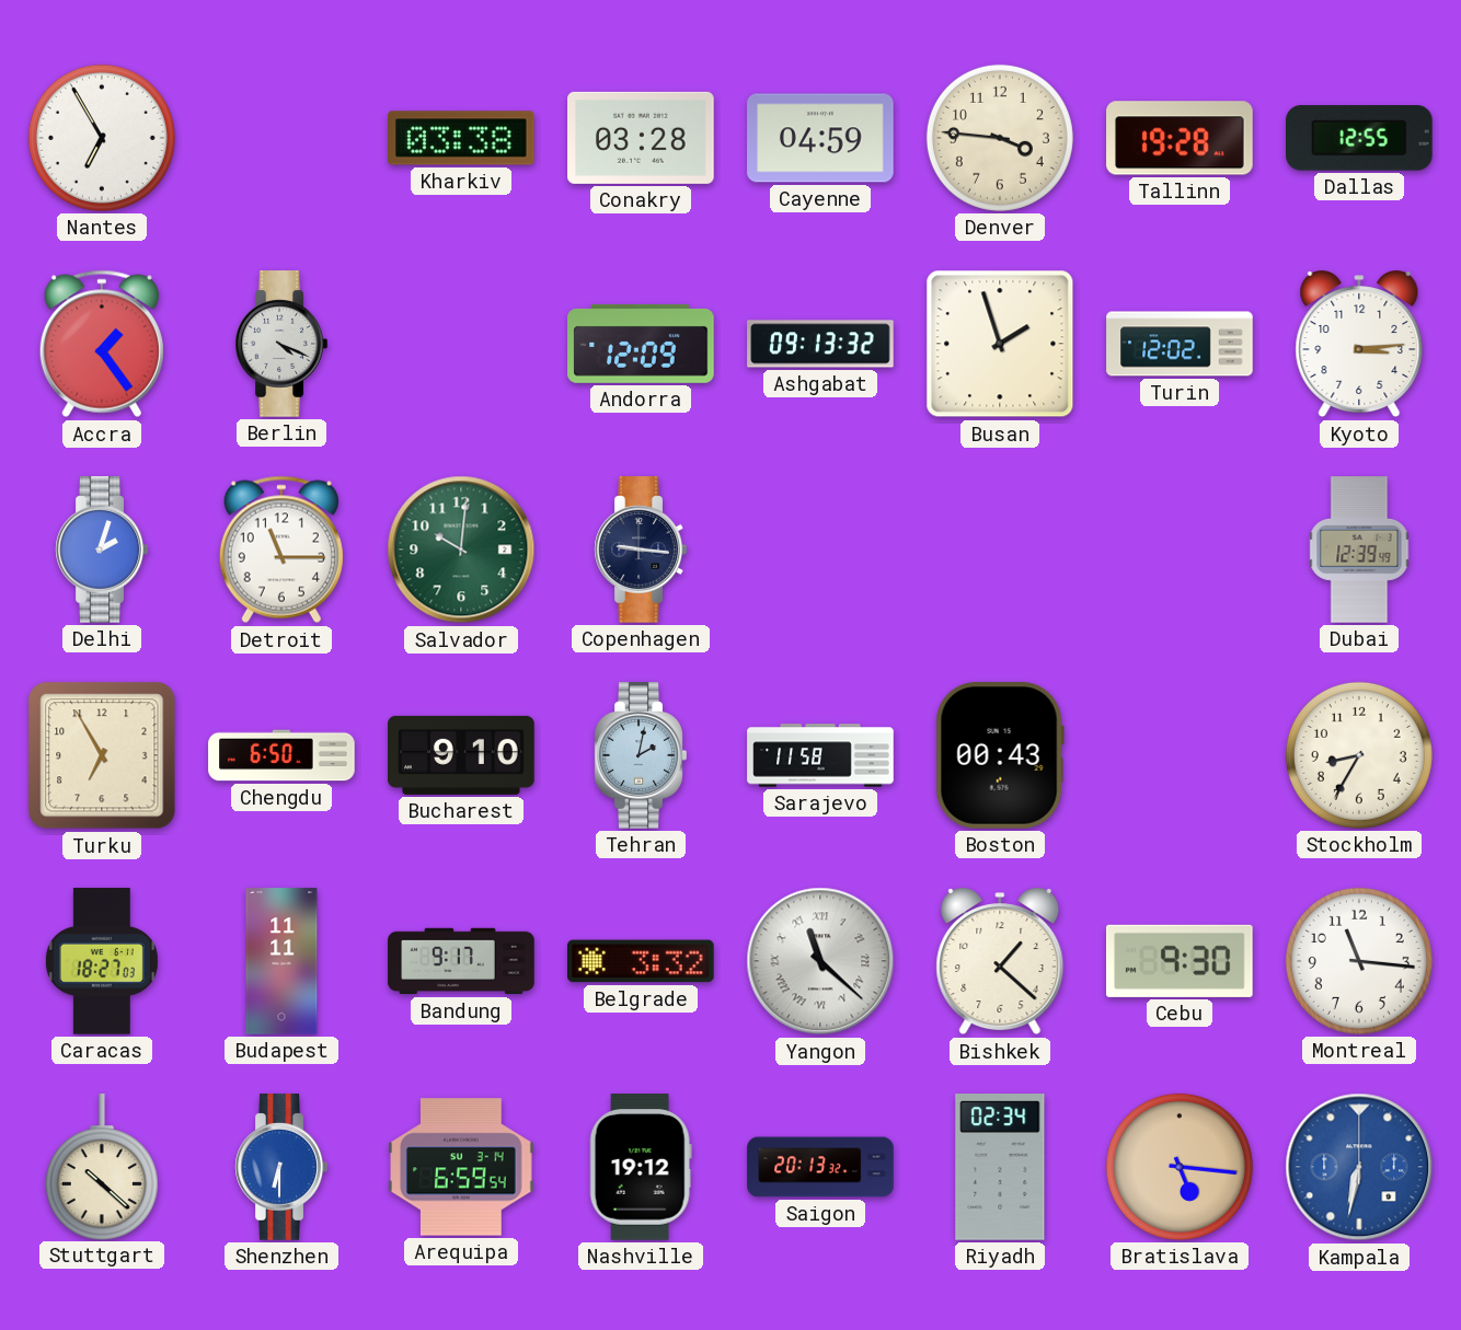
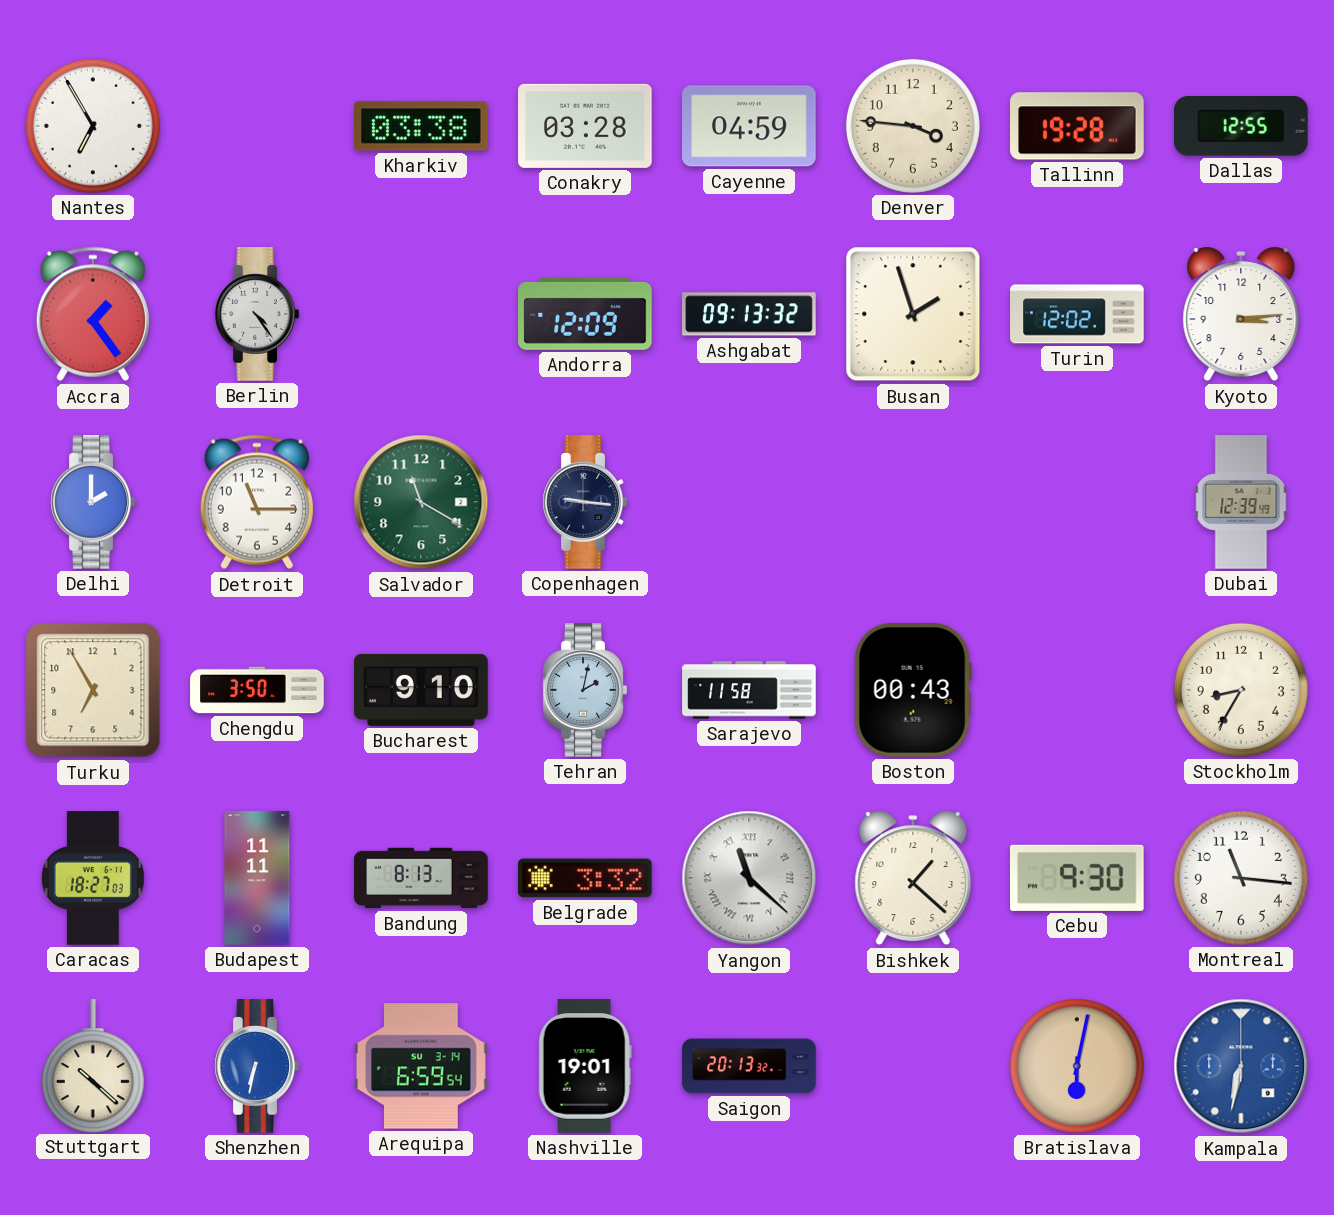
Berlin: 4:19 -> 4:24
Delhi: 2:03 -> 2:00
Salvador: 10:01 -> 11:20
Chengdu: 6:50 -> 3:50
Bandung: 9:17 -> 8:13
Shenzhen: 6:30 -> 6:32
Nashville: 19:12 -> 19:01
Riyadh: 02:34 -> none
Bratislava: 5:16 -> 6:02
